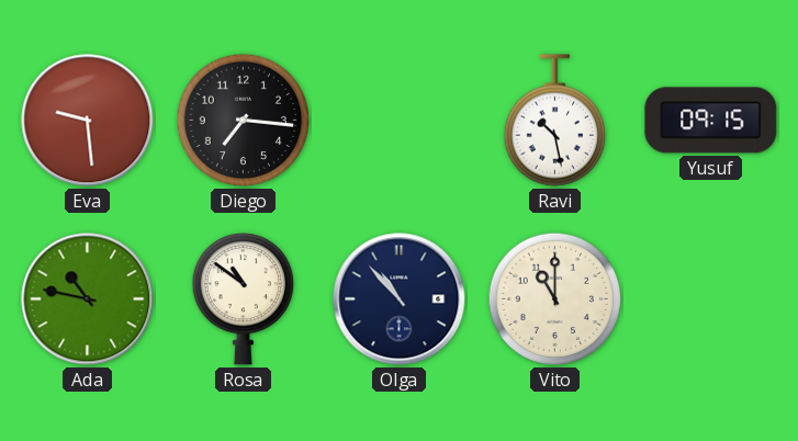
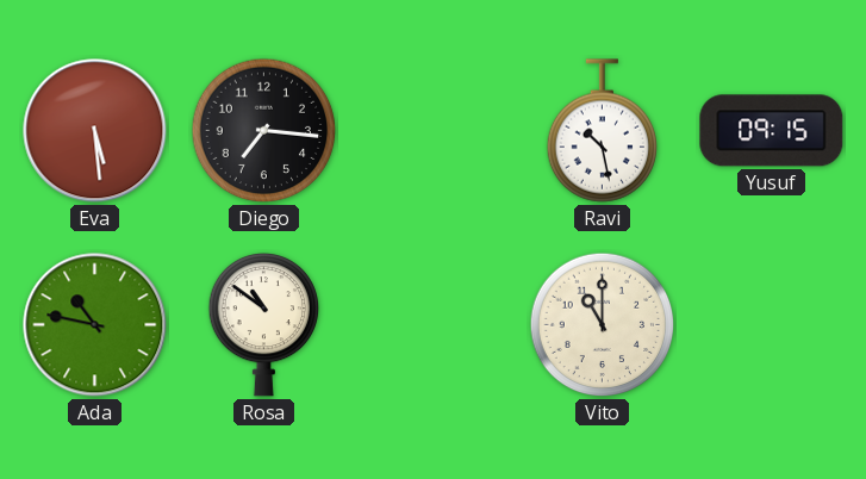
Eva: 9:29 -> 5:29
Olga: 10:53 -> none
